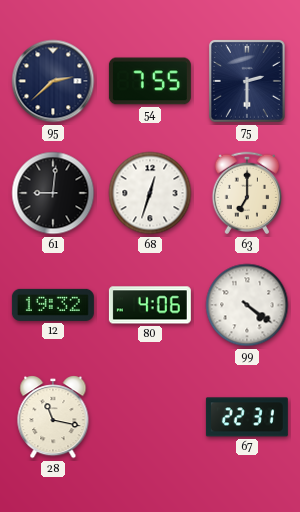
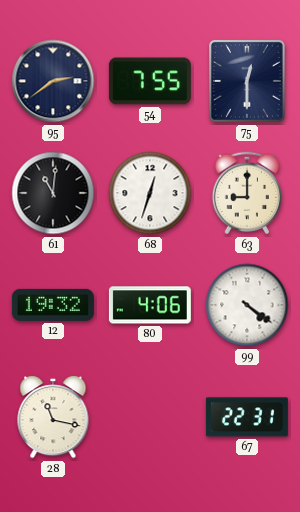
95: 2:38 -> 2:39
75: 2:30 -> 12:30
61: 9:01 -> 11:01
63: 7:00 -> 9:00
